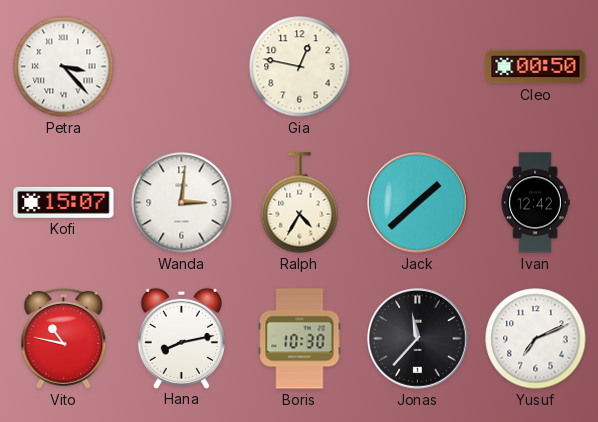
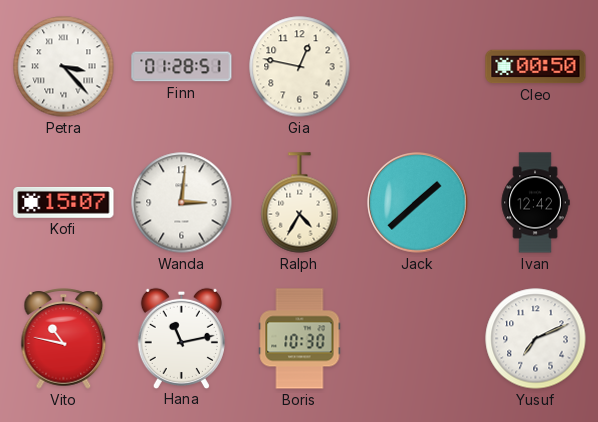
Finn: none -> 01:28
Hana: 8:13 -> 11:13
Jonas: 11:37 -> none
